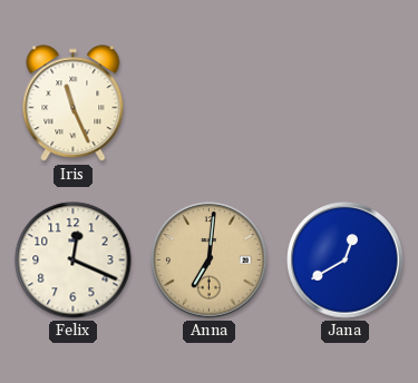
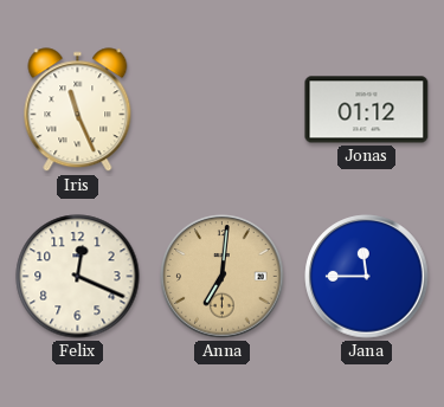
Jonas: none -> 01:12
Jana: 12:40 -> 11:45
